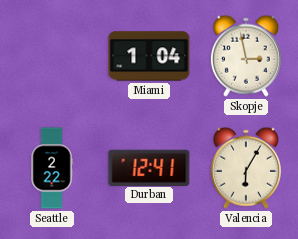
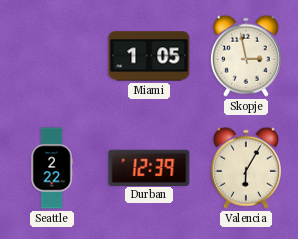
Miami: 1:04 -> 1:05
Durban: 12:41 -> 12:39
